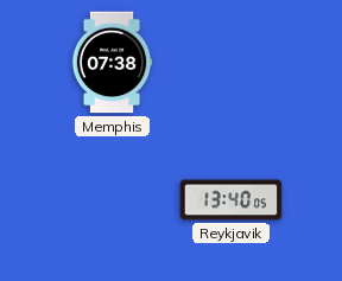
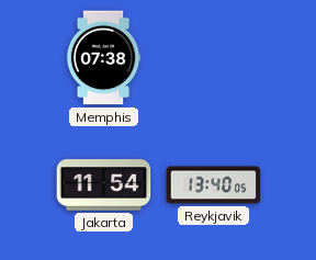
Jakarta: none -> 11:54
